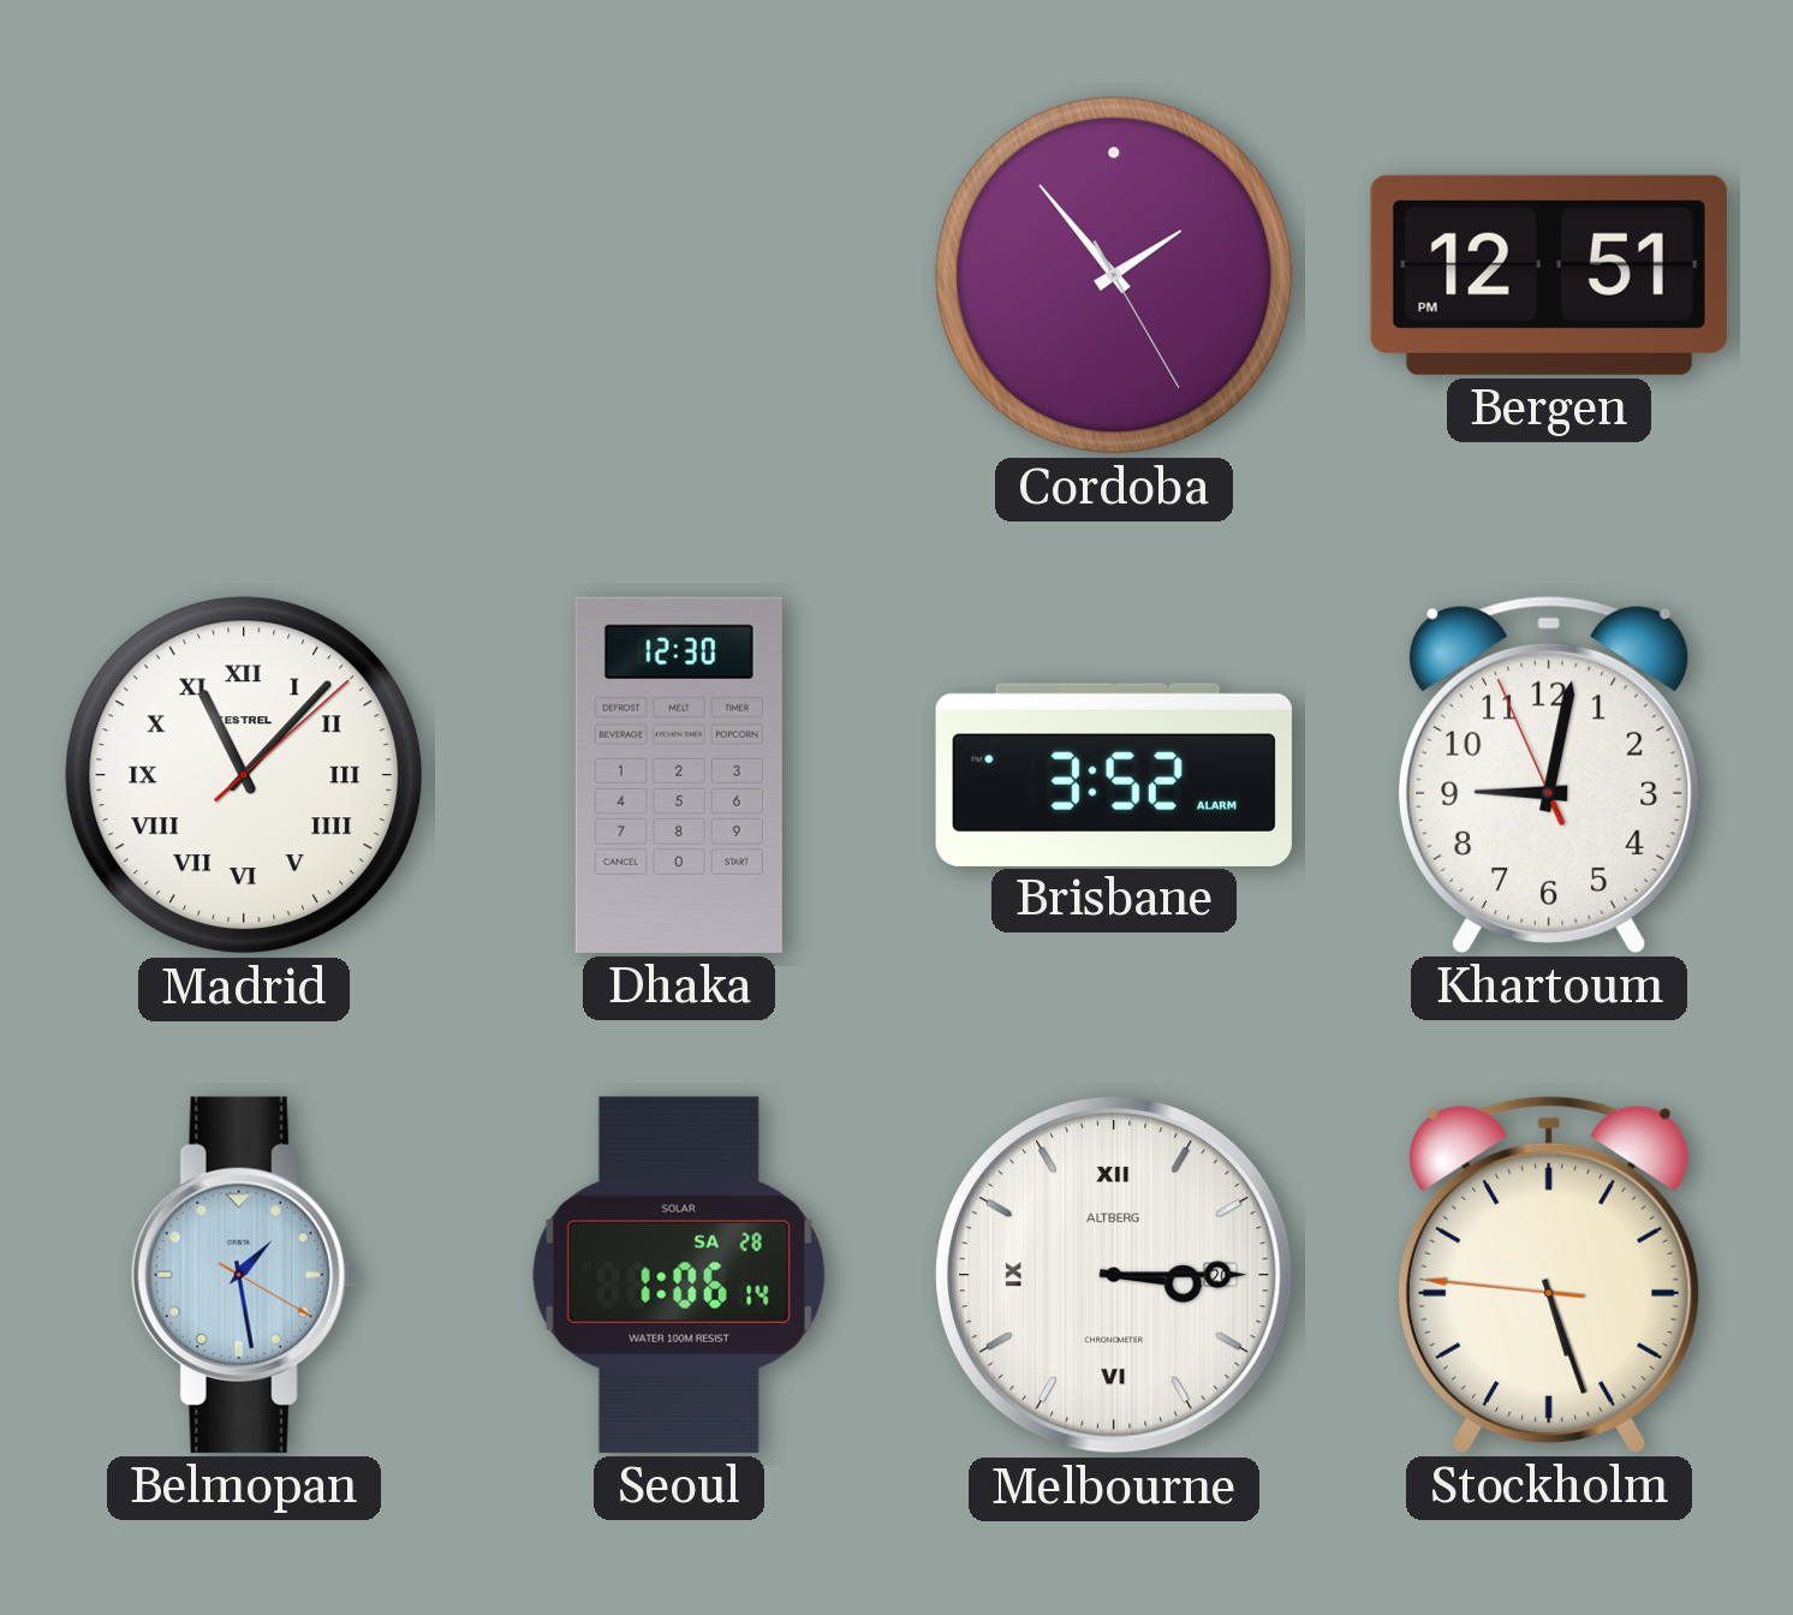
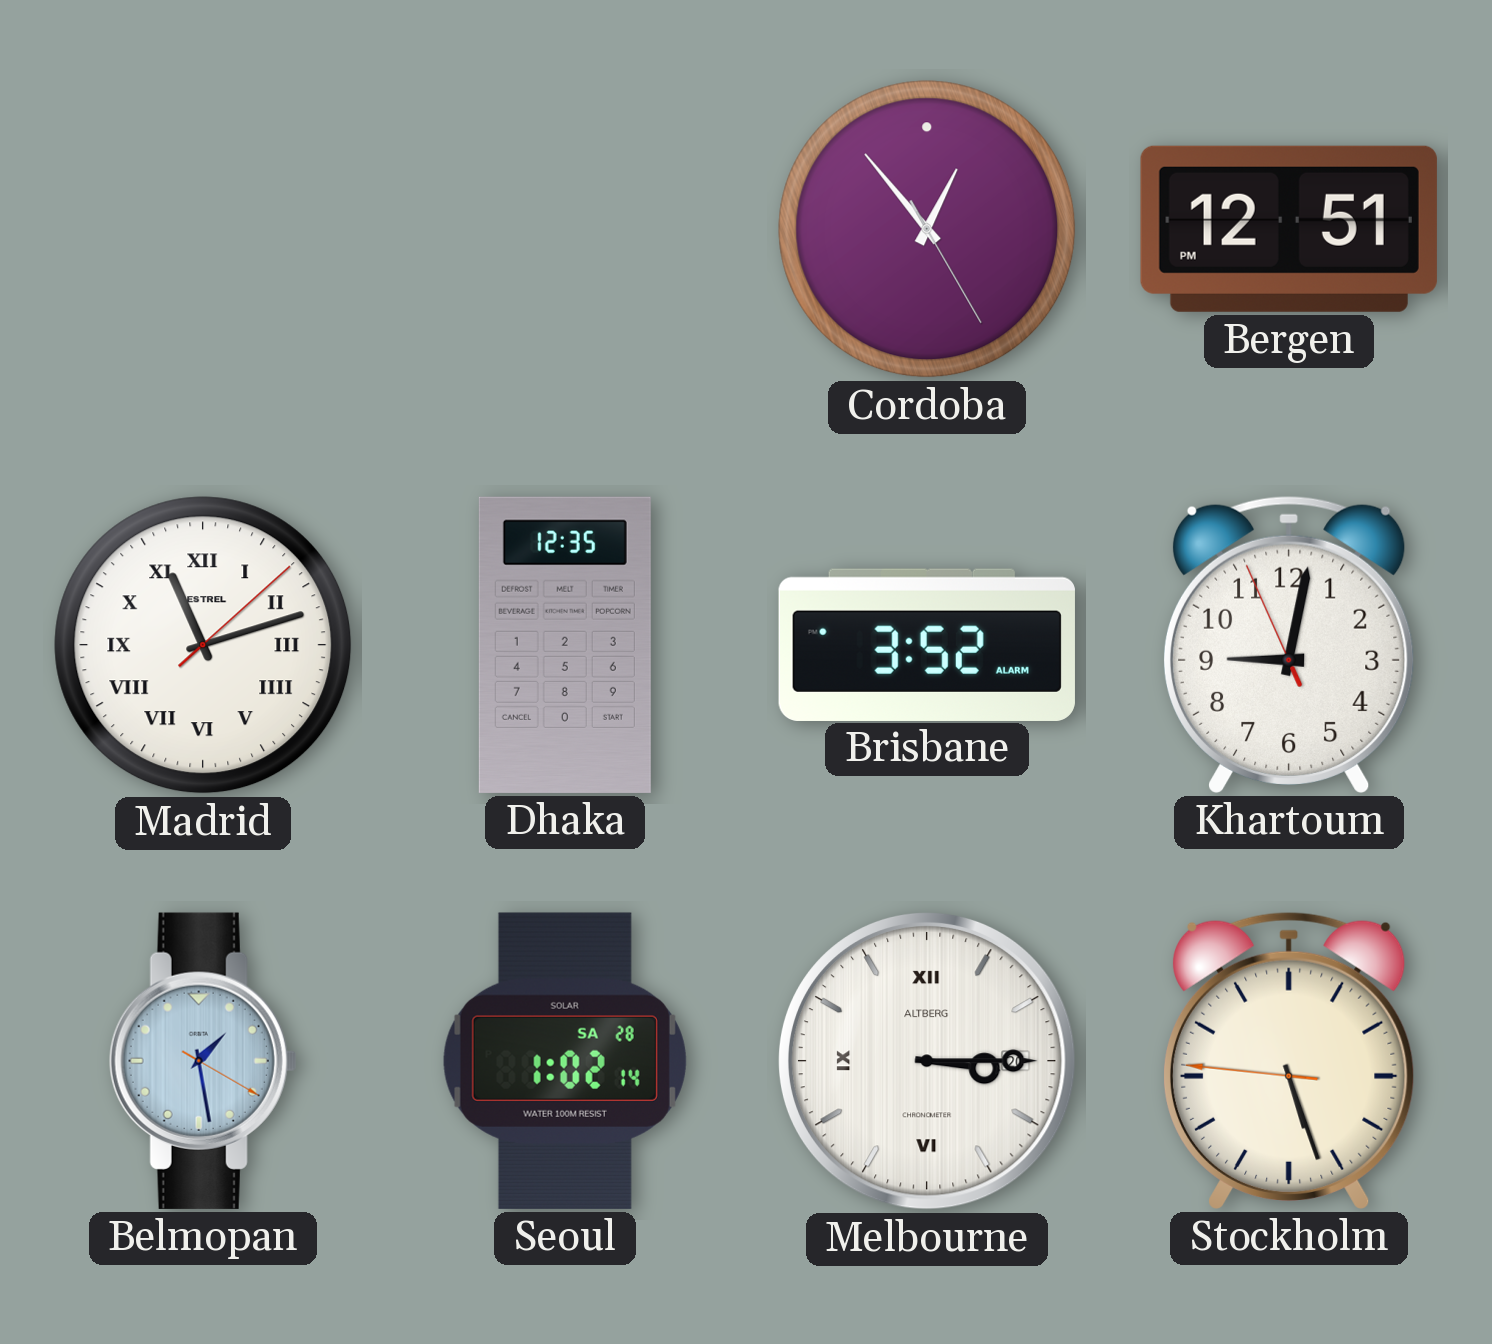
Cordoba: 1:53 -> 12:53
Madrid: 11:07 -> 11:12
Dhaka: 12:30 -> 12:35
Seoul: 1:06 -> 1:02
